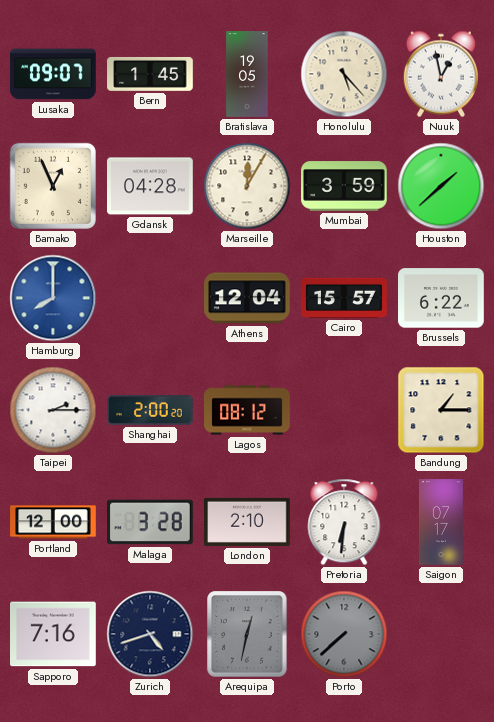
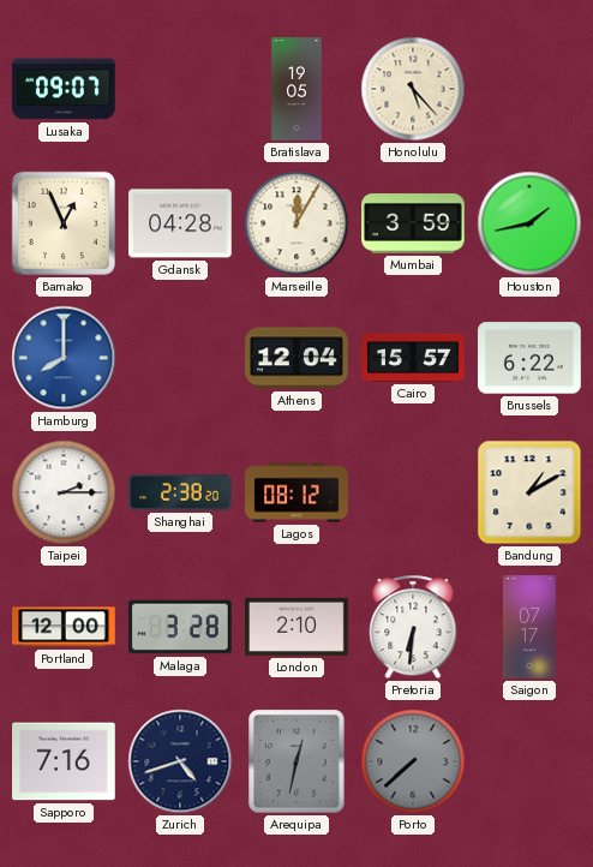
Bern: 1:45 -> none
Nuuk: 12:58 -> none
Houston: 1:38 -> 1:43
Shanghai: 2:00 -> 2:38
Bandung: 1:15 -> 1:10
